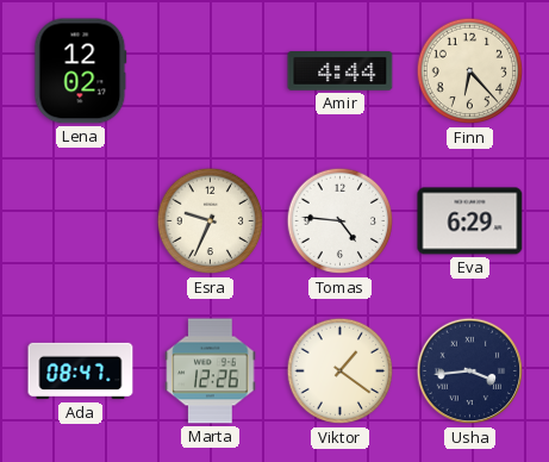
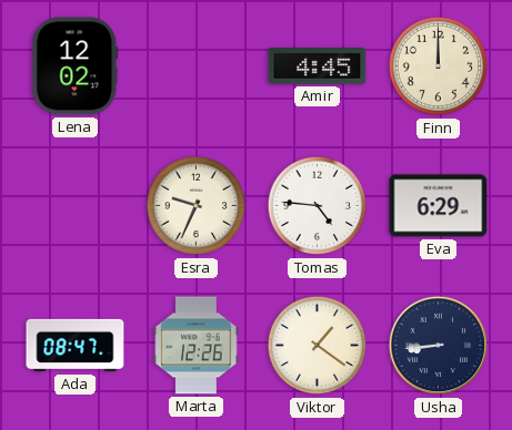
Amir: 4:44 -> 4:45
Finn: 6:23 -> 12:00
Usha: 3:44 -> 8:44
